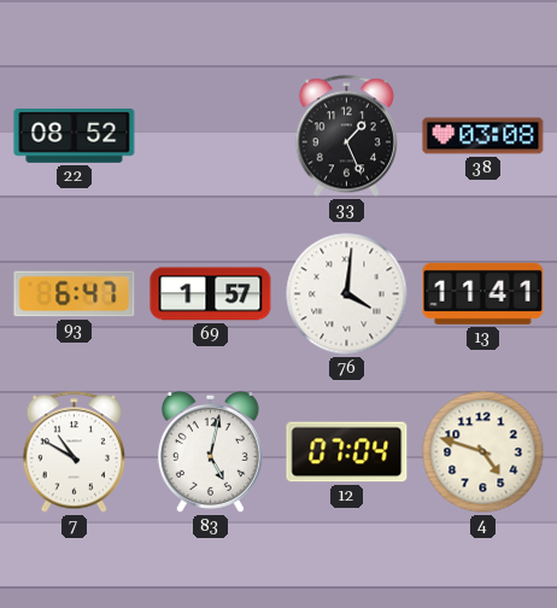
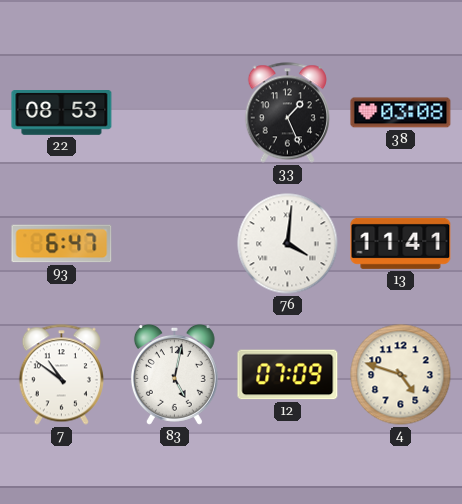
22: 08:52 -> 08:53
69: 1:57 -> none
7: 10:50 -> 10:51
12: 07:04 -> 07:09
